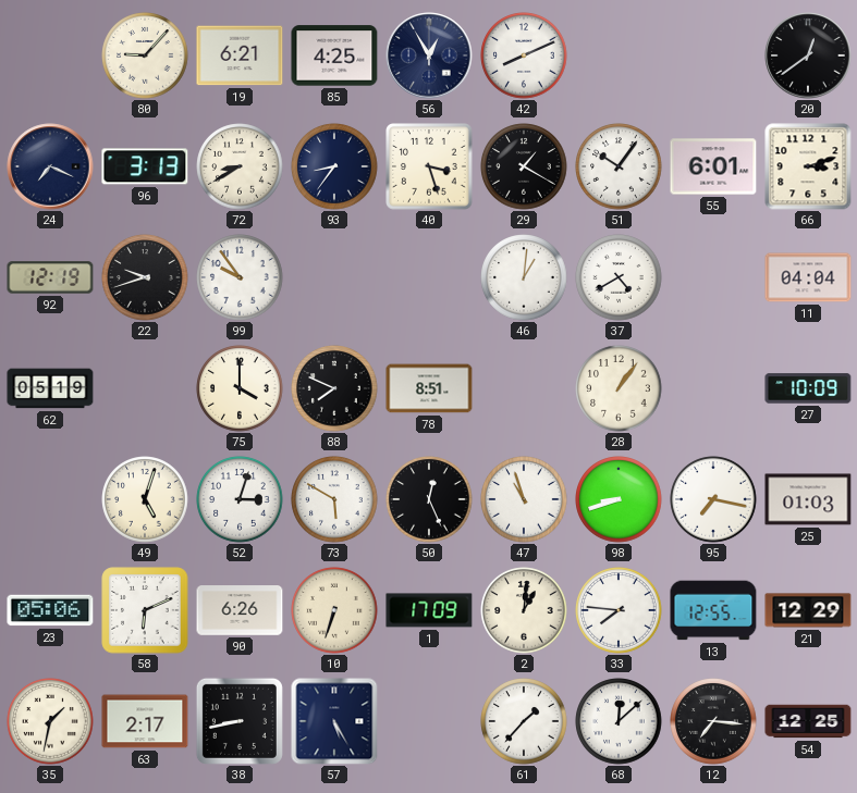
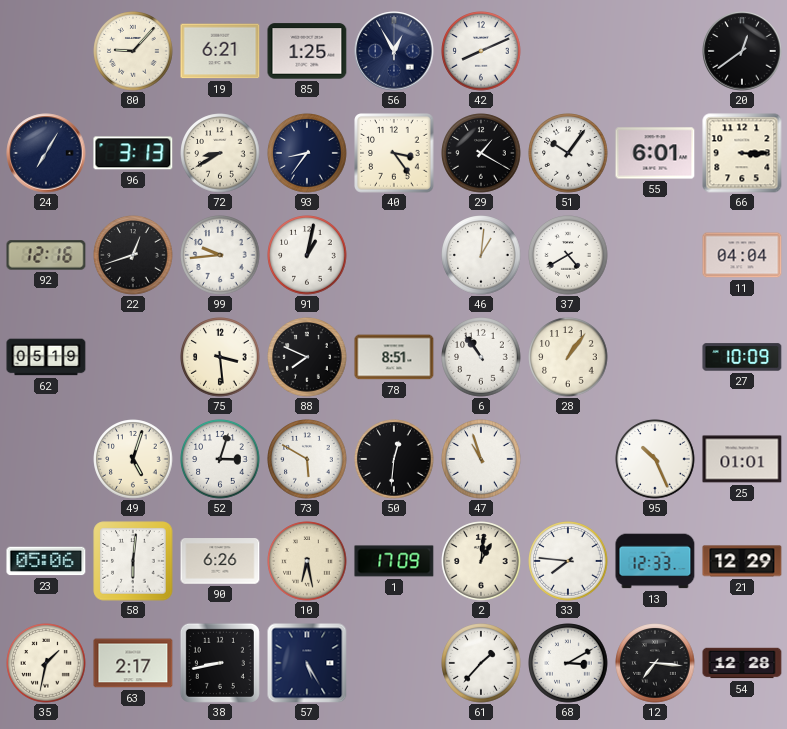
85: 4:25 -> 1:25
24: 7:19 -> 7:05
40: 3:27 -> 3:24
66: 3:12 -> 3:15
92: 12:19 -> 12:16
22: 9:42 -> 12:42
99: 9:54 -> 9:44
91: none -> 1:02
75: 4:00 -> 3:29
6: none -> 10:54
50: 12:26 -> 12:31
98: 8:42 -> none
95: 7:17 -> 10:26
25: 01:03 -> 01:01
58: 6:11 -> 6:01
10: 6:33 -> 6:28
13: 12:55 -> 12:33
68: 12:08 -> 3:10
54: 12:25 -> 12:28
